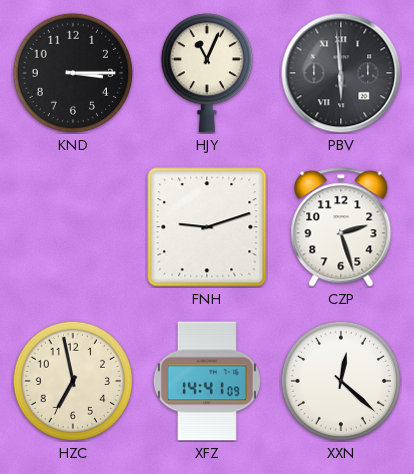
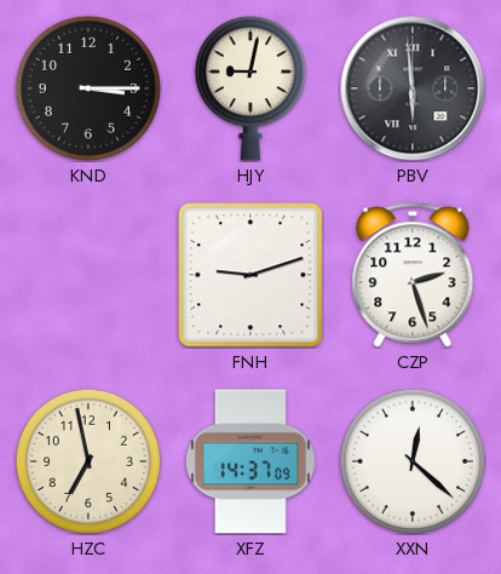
HJY: 11:04 -> 9:02
XFZ: 14:41 -> 14:37
